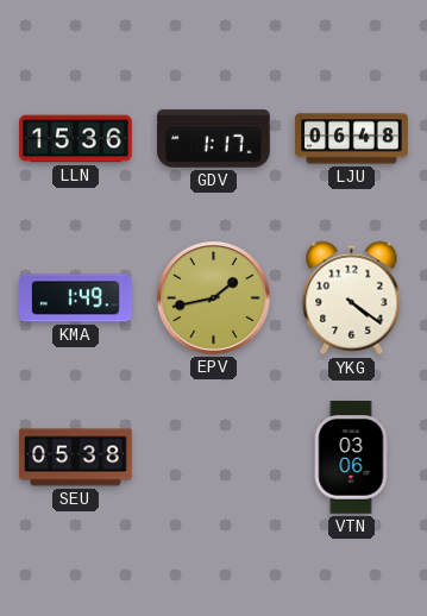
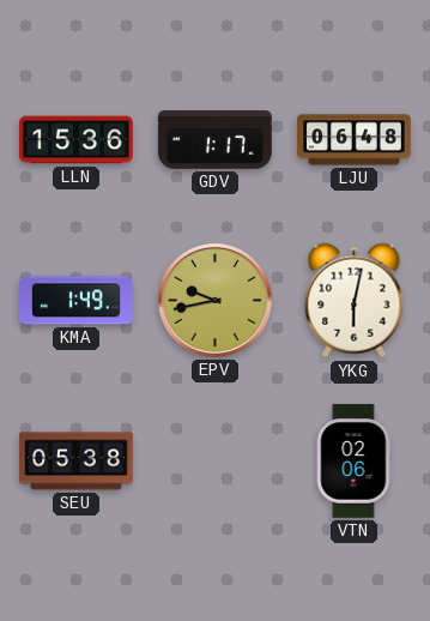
EPV: 1:43 -> 9:43
YKG: 4:21 -> 6:02
VTN: 03:06 -> 02:06
